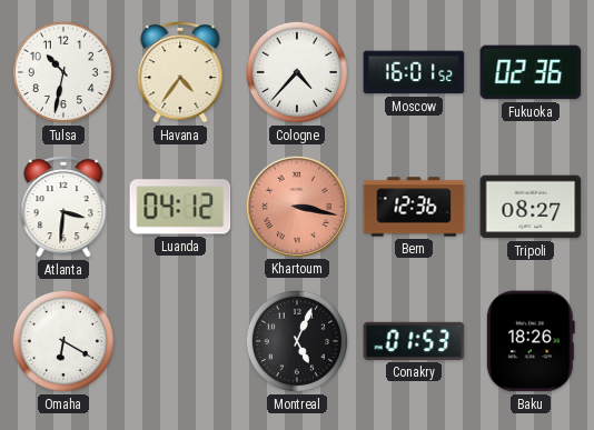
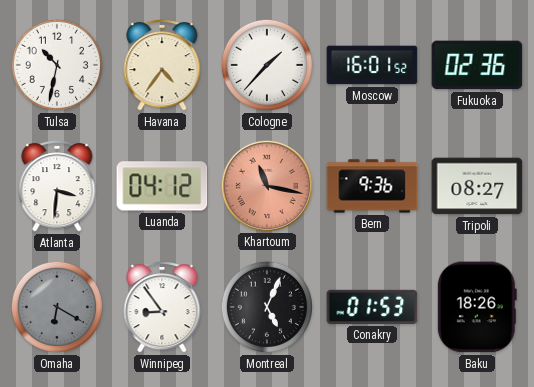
Cologne: 4:37 -> 1:37
Khartoum: 3:17 -> 11:17
Bern: 12:36 -> 9:36
Omaha dial: white -> grey
Winnipeg: none -> 8:54
